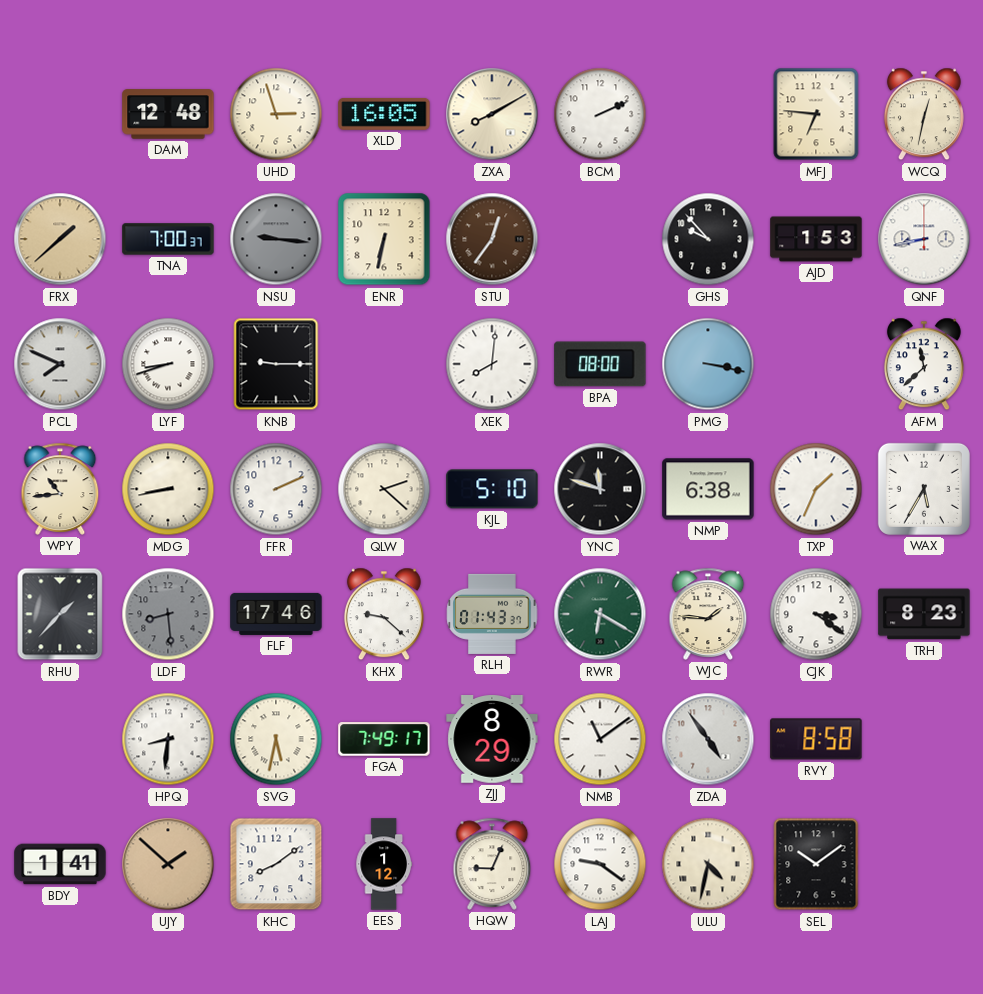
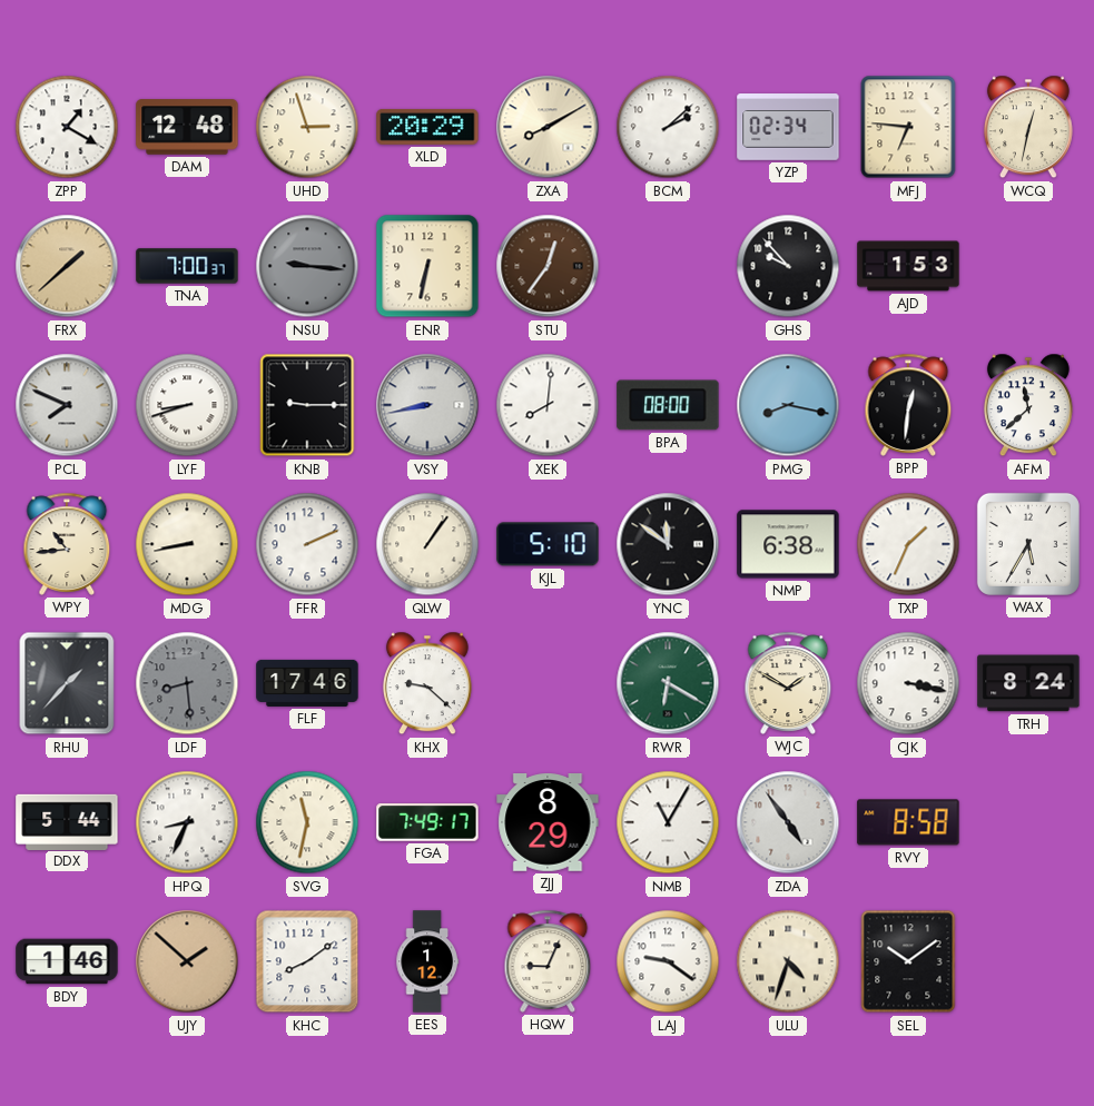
ZPP: none -> 1:20
XLD: 16:05 -> 20:29
BCM: 2:11 -> 2:08
YZP: none -> 02:34
QNF: 8:43 -> none
VSY: none -> 8:43
PMG: 3:17 -> 8:17
BPP: none -> 12:31
QLW: 2:22 -> 1:06
YNC: 11:48 -> 11:51
RLH: 01:43 -> none
WJC: 1:46 -> 1:50
CJK: 3:21 -> 3:17
TRH: 8:23 -> 8:24
DDX: none -> 5:44
HPQ: 8:31 -> 8:34
SVG: 5:32 -> 11:32
NMB: 11:09 -> 11:05
BDY: 1:41 -> 1:46
ULU: 4:32 -> 4:33
